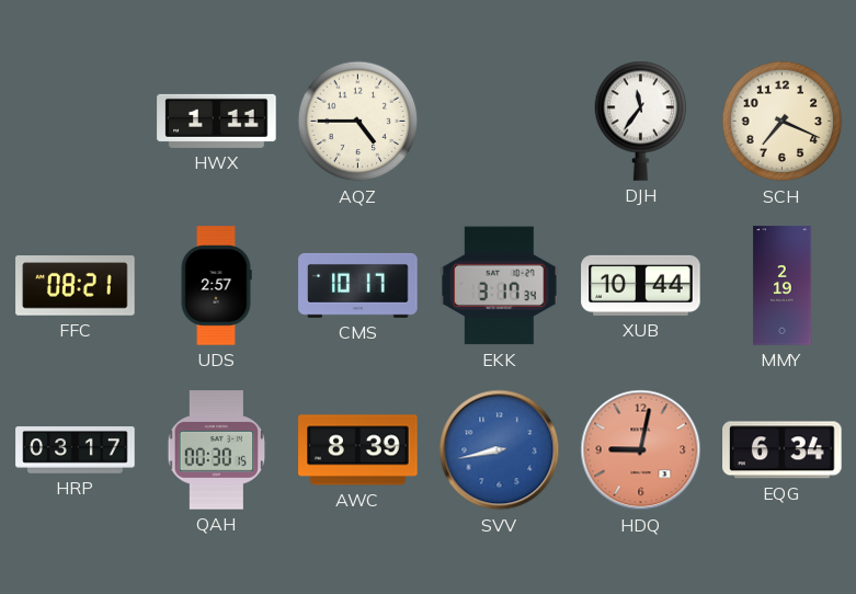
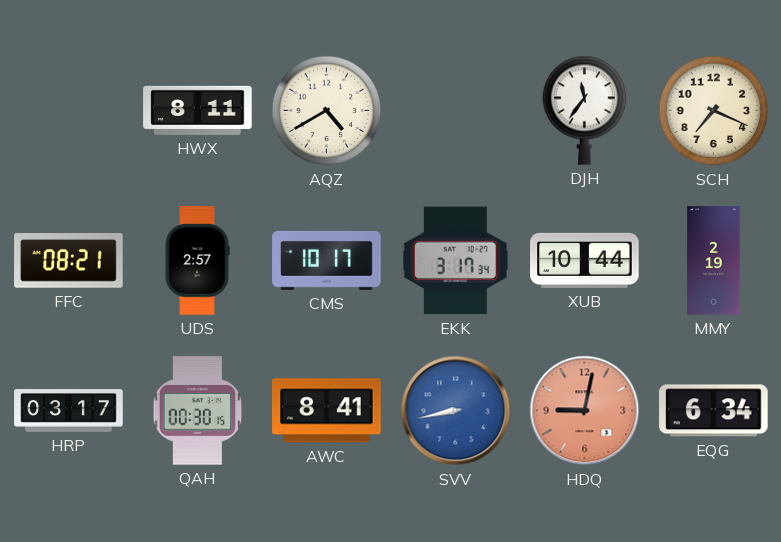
HWX: 1:11 -> 8:11
AQZ: 4:45 -> 4:40
AWC: 8:39 -> 8:41
